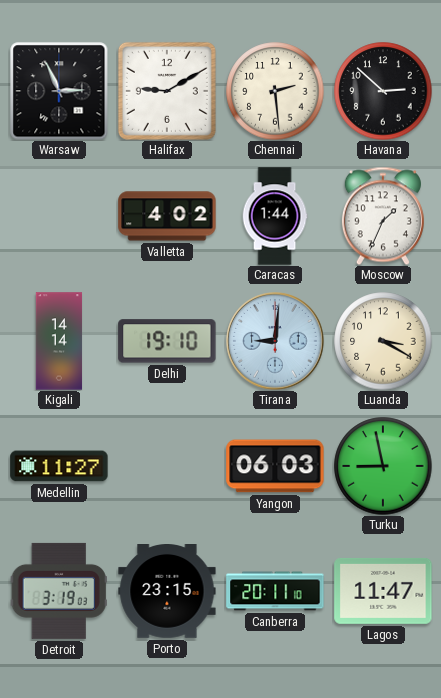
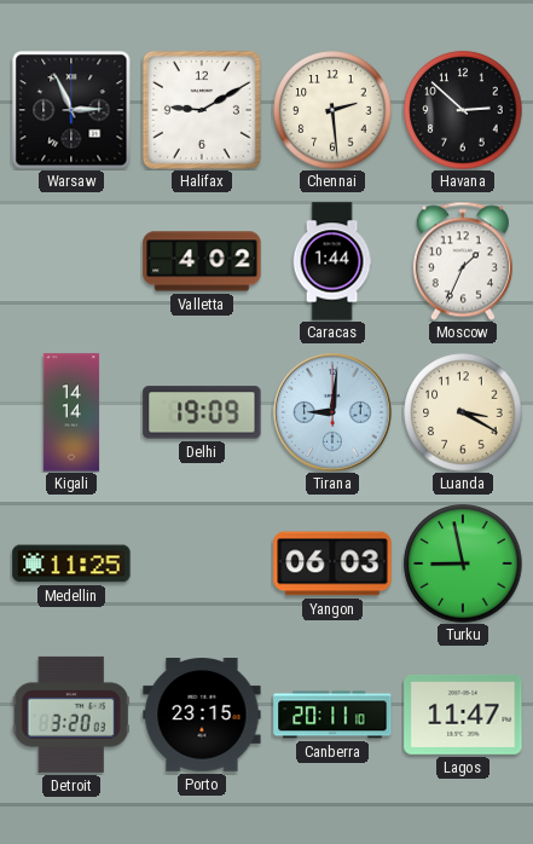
Delhi: 19:10 -> 19:09
Medellin: 11:27 -> 11:25
Detroit: 3:19 -> 3:20
